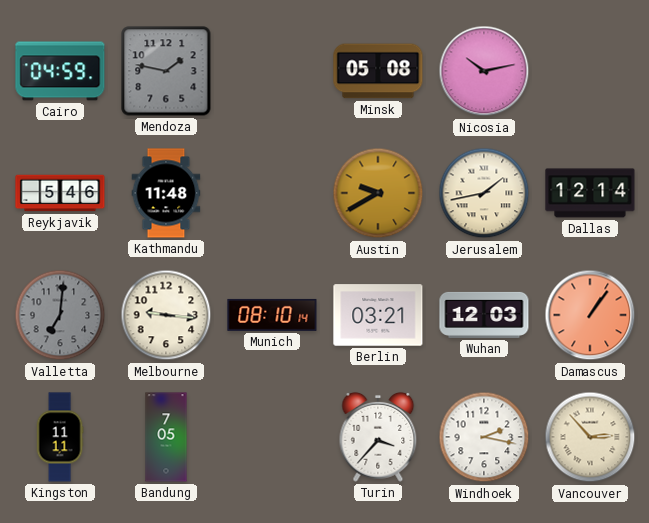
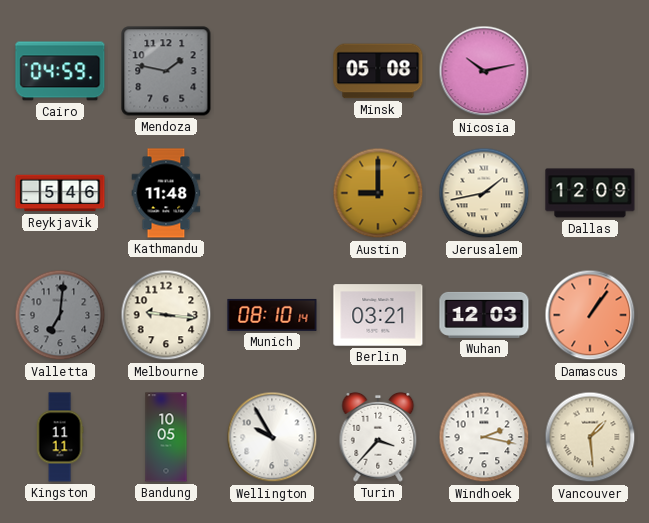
Austin: 9:40 -> 9:00
Dallas: 12:14 -> 12:09
Bandung: 7:05 -> 10:05
Wellington: none -> 9:55
Vancouver: 2:53 -> 1:29
